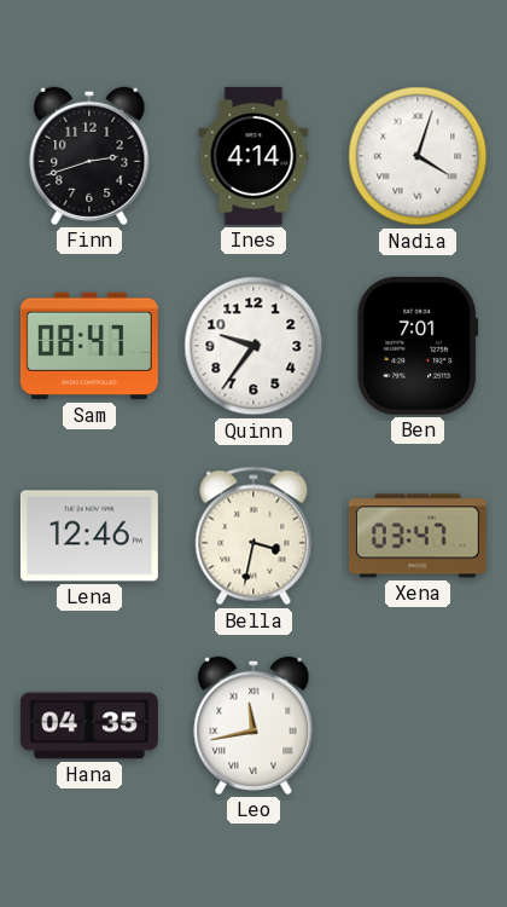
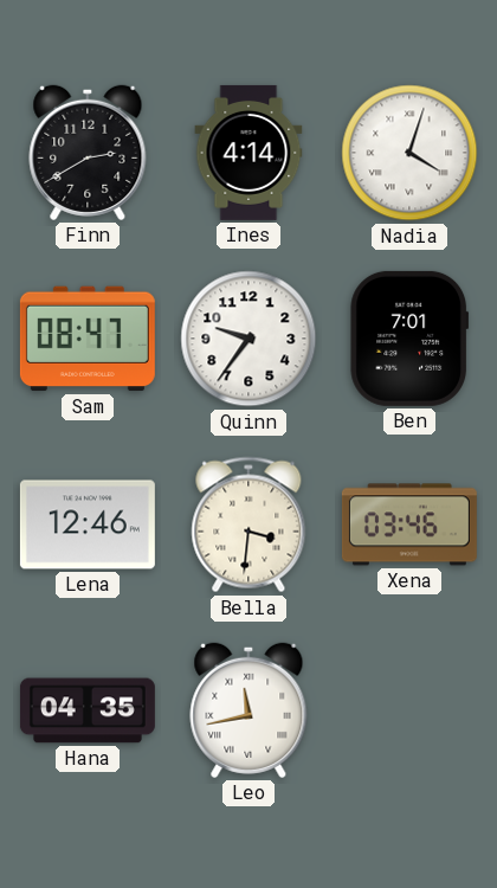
Finn: 2:42 -> 2:40
Bella: 3:32 -> 3:31
Xena: 03:47 -> 03:46
